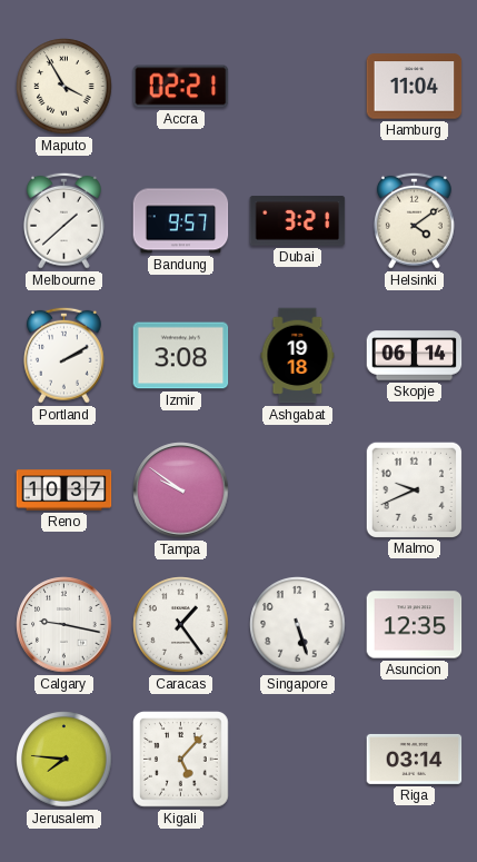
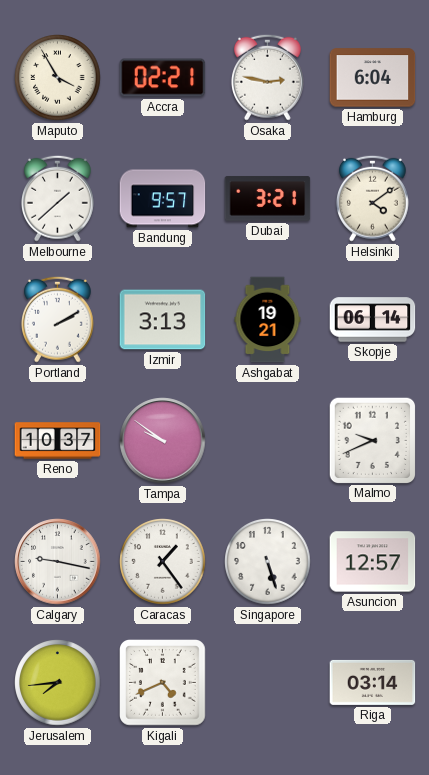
Osaka: none -> 2:47
Hamburg: 11:04 -> 6:04
Izmir: 3:08 -> 3:13
Ashgabat: 19:18 -> 19:21
Asuncion: 12:35 -> 12:57
Jerusalem: 7:46 -> 7:44
Kigali: 5:07 -> 4:41
